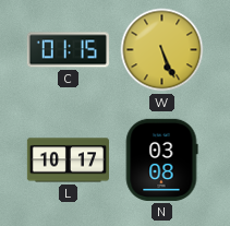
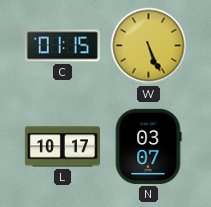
N: 03:08 -> 03:07
